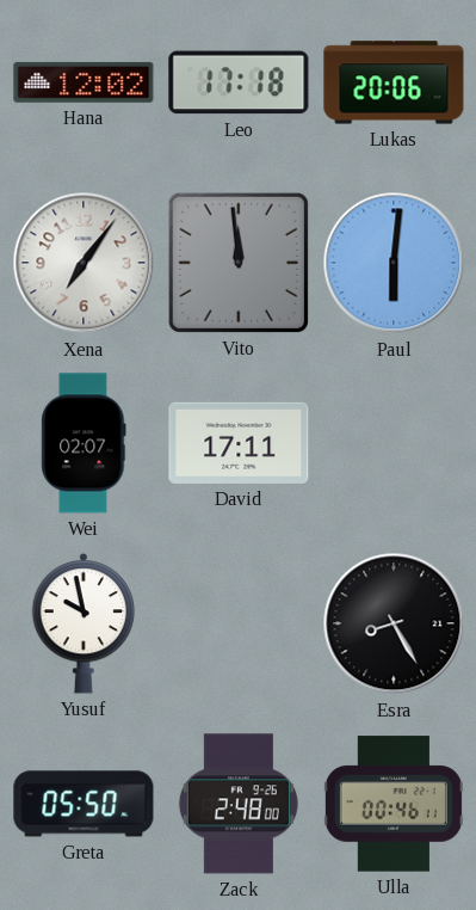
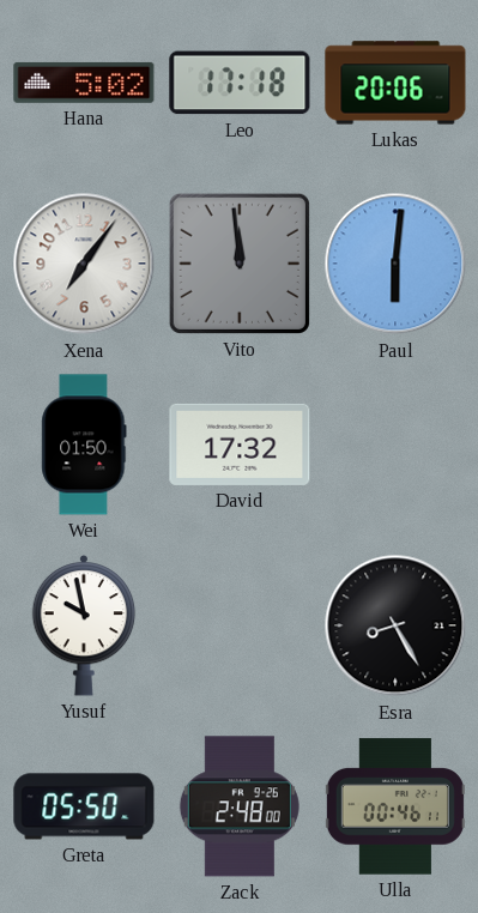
Hana: 12:02 -> 5:02
Wei: 02:07 -> 01:50
David: 17:11 -> 17:32
